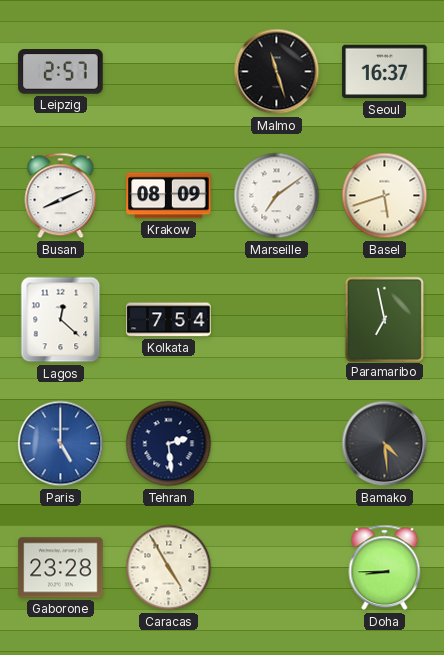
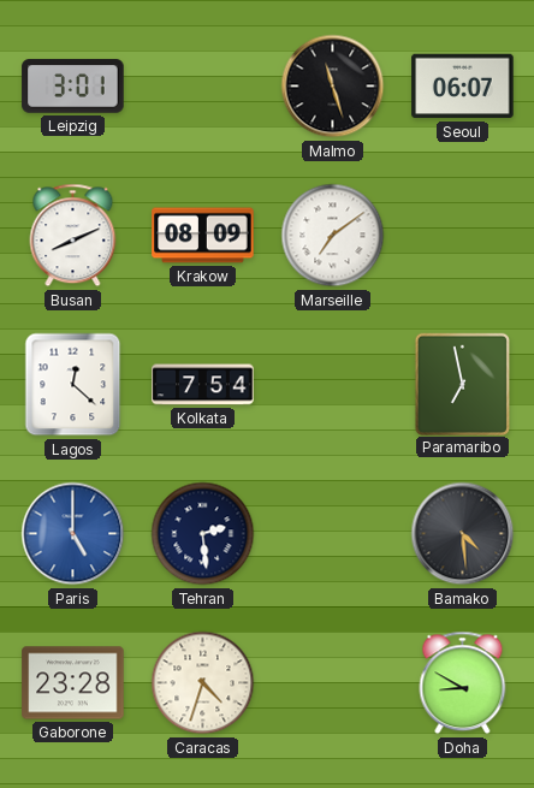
Leipzig: 2:57 -> 3:01
Seoul: 16:37 -> 06:07
Basel: 5:42 -> none
Caracas: 4:55 -> 4:33
Doha: 8:45 -> 8:50
